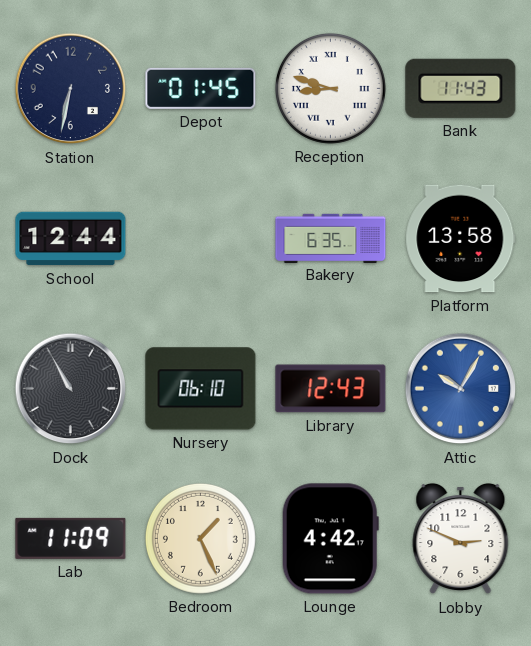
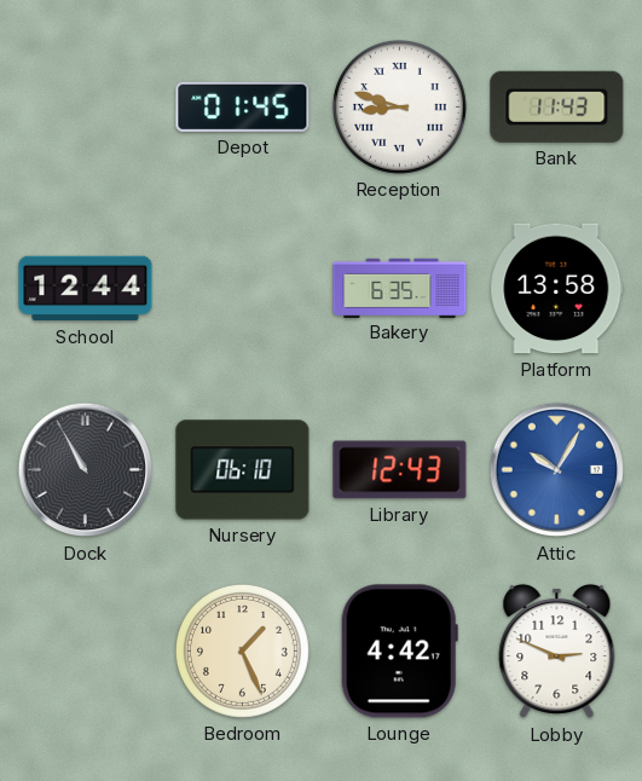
Station: 6:32 -> none
Lab: 11:09 -> none
